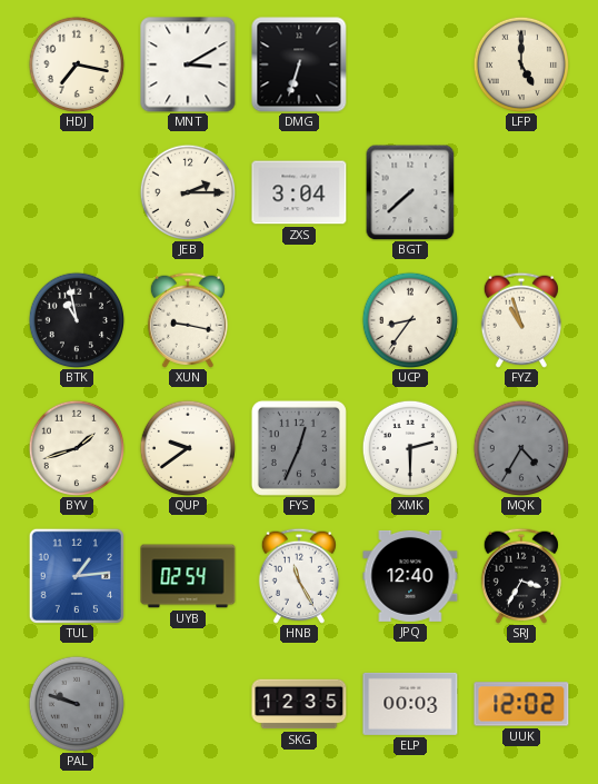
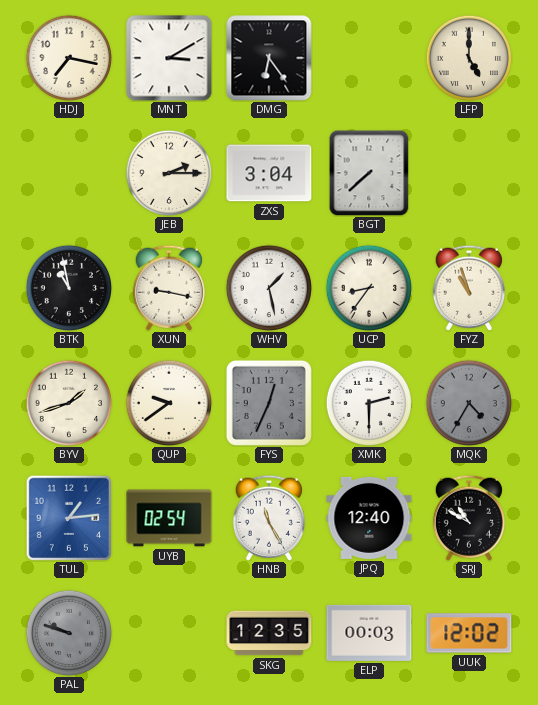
DMG: 6:33 -> 6:24
WHV: none -> 1:28
SRJ: 3:35 -> 10:50
